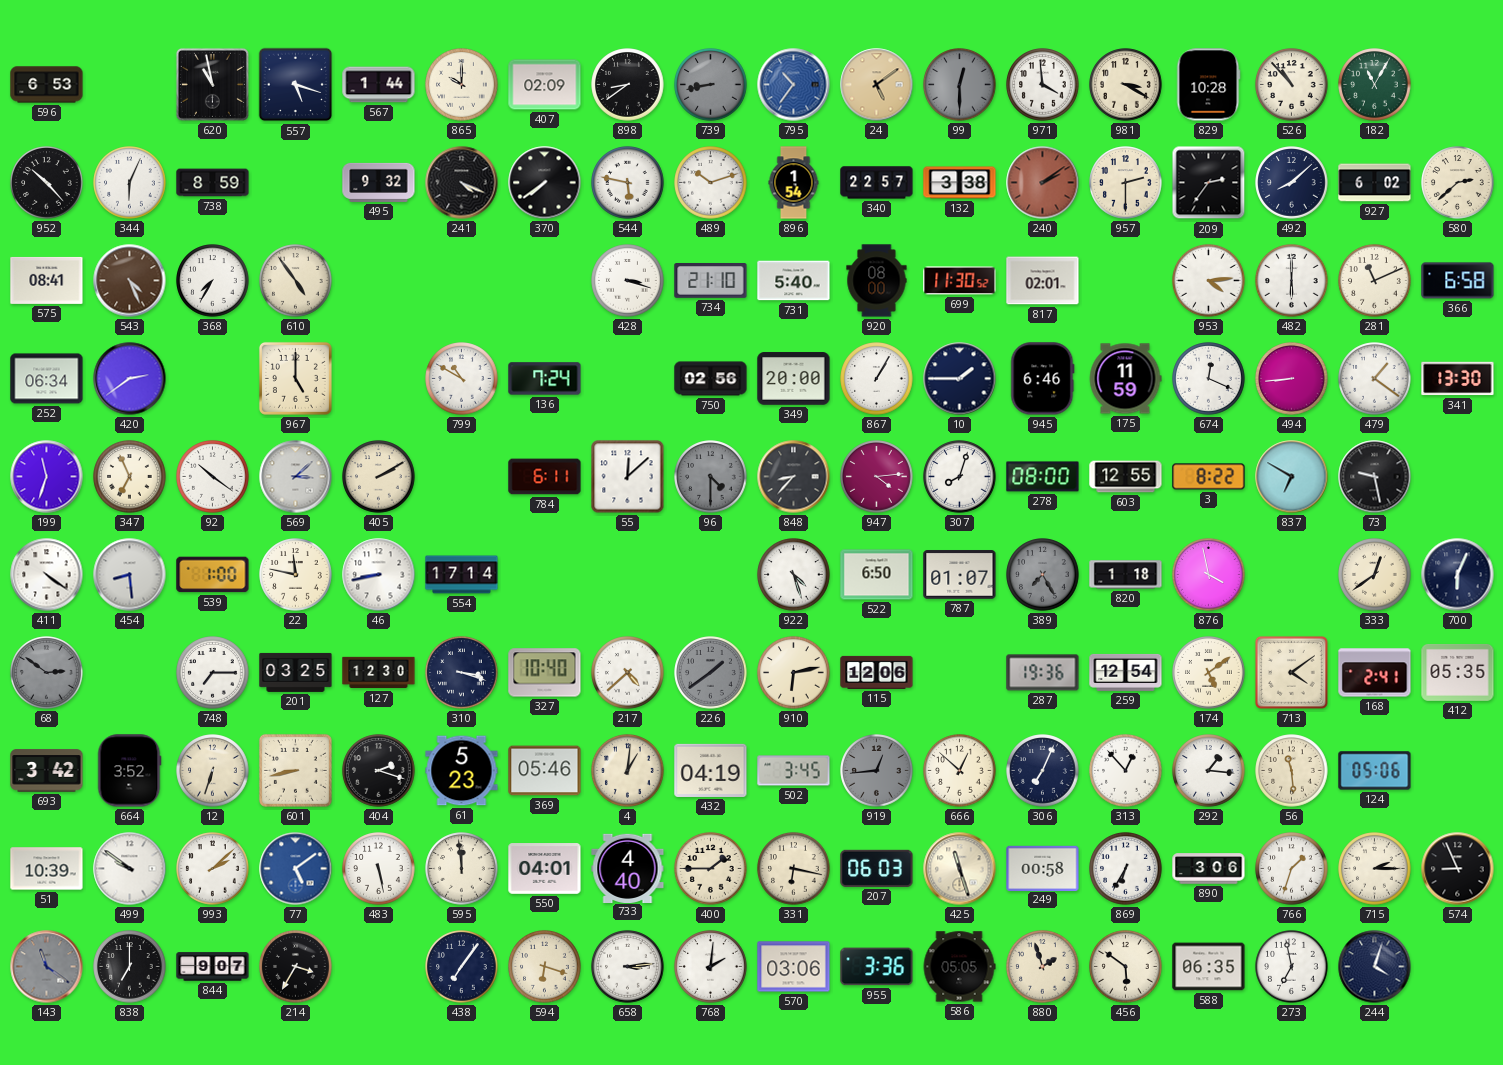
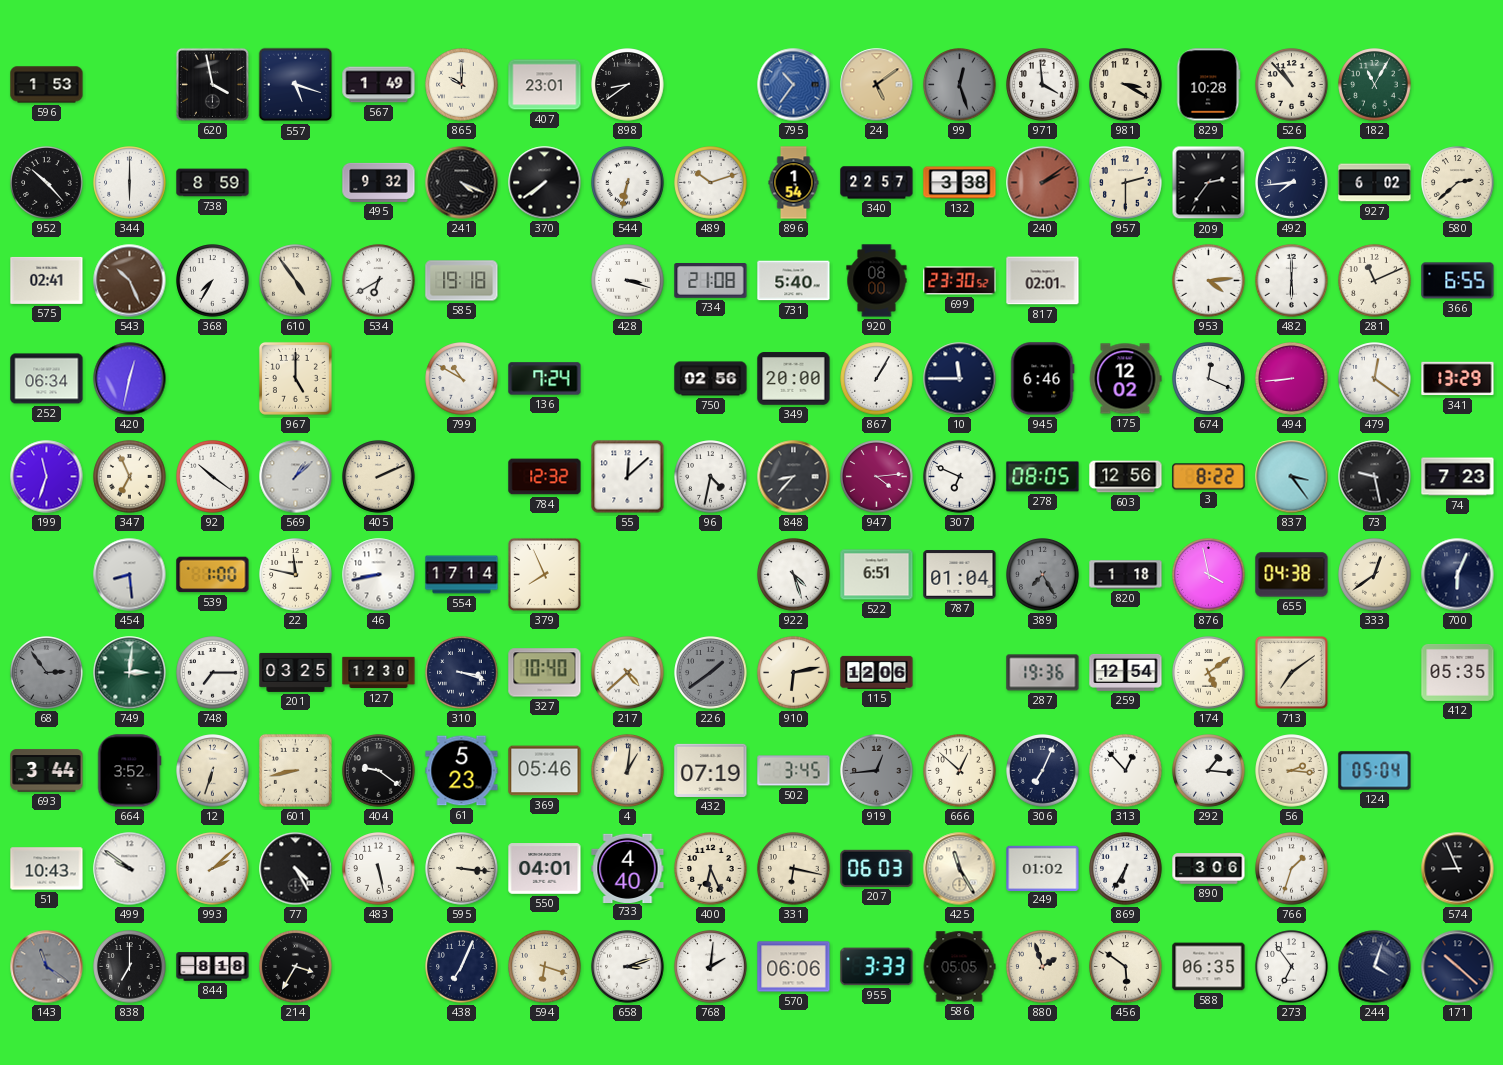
596: 6:53 -> 1:53
620: 10:58 -> 3:58
567: 1:44 -> 1:49
407: 02:09 -> 23:01
739: 8:43 -> none
99: 12:30 -> 12:27
344: 6:04 -> 6:00
544: 5:47 -> 6:32
492: 8:08 -> 7:44
575: 08:41 -> 02:41
543: 4:26 -> 10:26
534: none -> 6:40
585: none -> 19:18
734: 21:10 -> 21:08
699: 11:30 -> 23:30
366: 6:58 -> 6:55
420: 2:39 -> 12:32
10: 1:45 -> 11:45
175: 11:59 -> 12:02
479: 1:21 -> 12:21
341: 13:30 -> 13:29
569: 3:08 -> 1:08
405: 2:10 -> 2:11
784: 6:11 -> 12:32
96: 4:30 -> 4:32
96 dial: grey -> white
307: 8:03 -> 6:49
278: 08:00 -> 08:05
603: 12:55 -> 12:56
837: 6:50 -> 3:24
74: none -> 7:23
411: 4:21 -> none
379: none -> 7:56
522: 6:50 -> 6:51
787: 01:07 -> 01:04
655: none -> 04:38
68: 2:51 -> 2:54
749: none -> 3:01
713: 4:09 -> 7:09
168: 2:41 -> none
693: 3:42 -> 3:44
404: 2:18 -> 9:21
432: 04:19 -> 07:19
56: 11:29 -> 2:16
124: 05:06 -> 05:04
51: 10:39 -> 10:43
77: 5:09 -> 4:25
77 dial: blue -> black
595: 11:59 -> 3:16
400: 1:45 -> 6:26
425: 11:27 -> 11:25
249: 00:58 -> 01:02
715: 2:15 -> none
844: 9:07 -> 8:18
438: 7:06 -> 7:04
658: 3:14 -> 3:12
570: 03:06 -> 06:06
955: 3:36 -> 3:33
273: 6:58 -> 6:54
171: none -> 10:22
